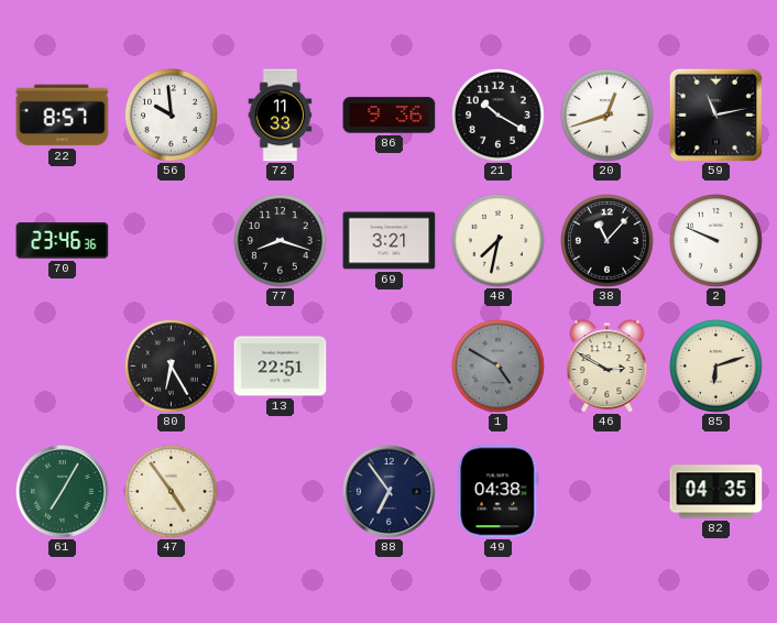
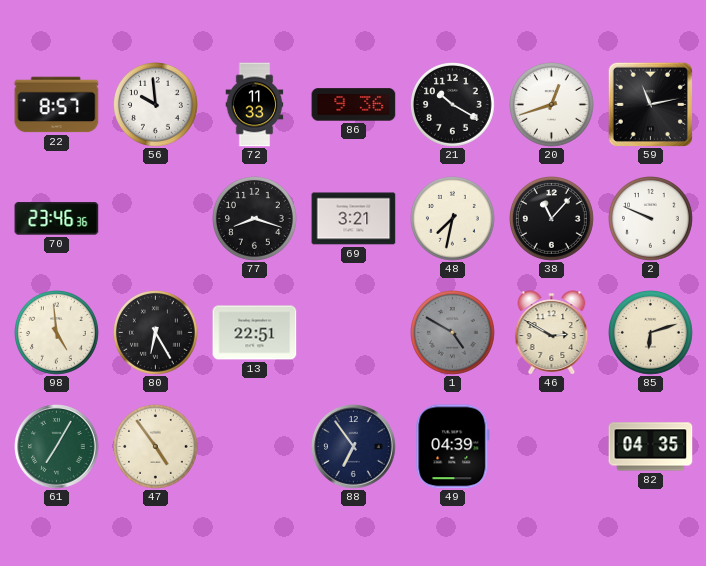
98: none -> 4:59
49: 04:38 -> 04:39
